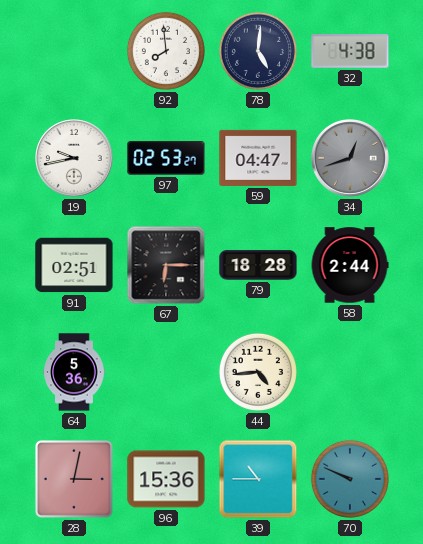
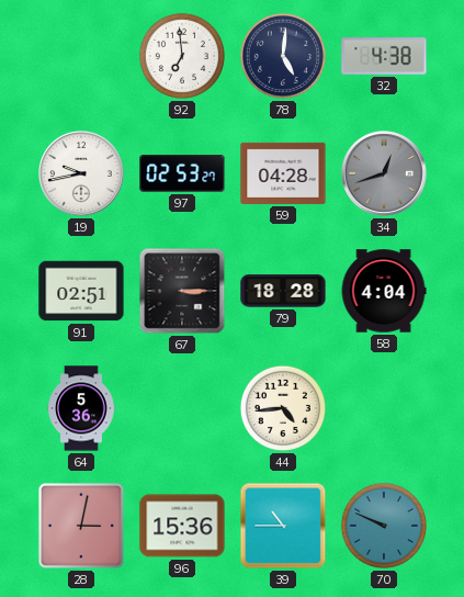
92: 7:59 -> 6:59
59: 04:47 -> 04:28
67: 6:15 -> 3:15
58: 2:44 -> 4:04
